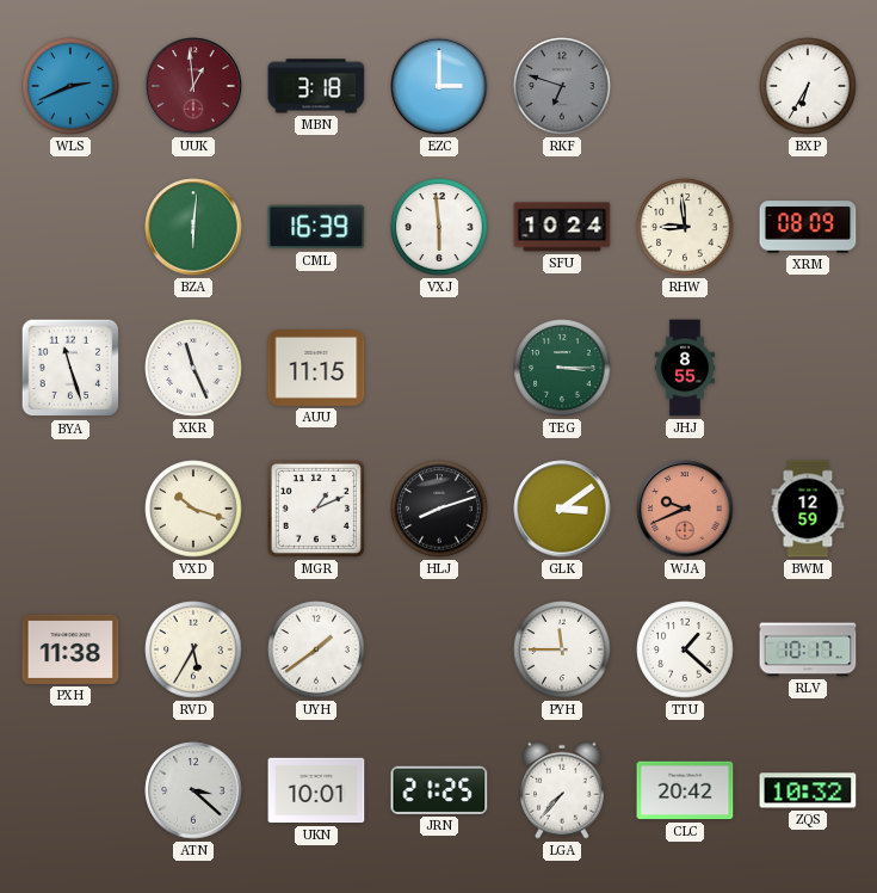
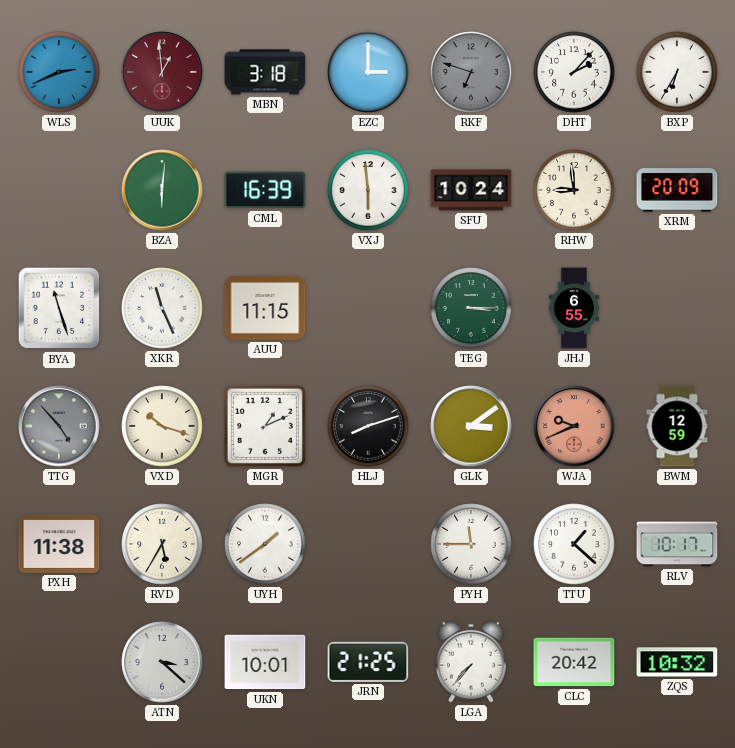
DHT: none -> 2:07
XRM: 08:09 -> 20:09
JHJ: 8:55 -> 6:55
TTG: none -> 4:53
